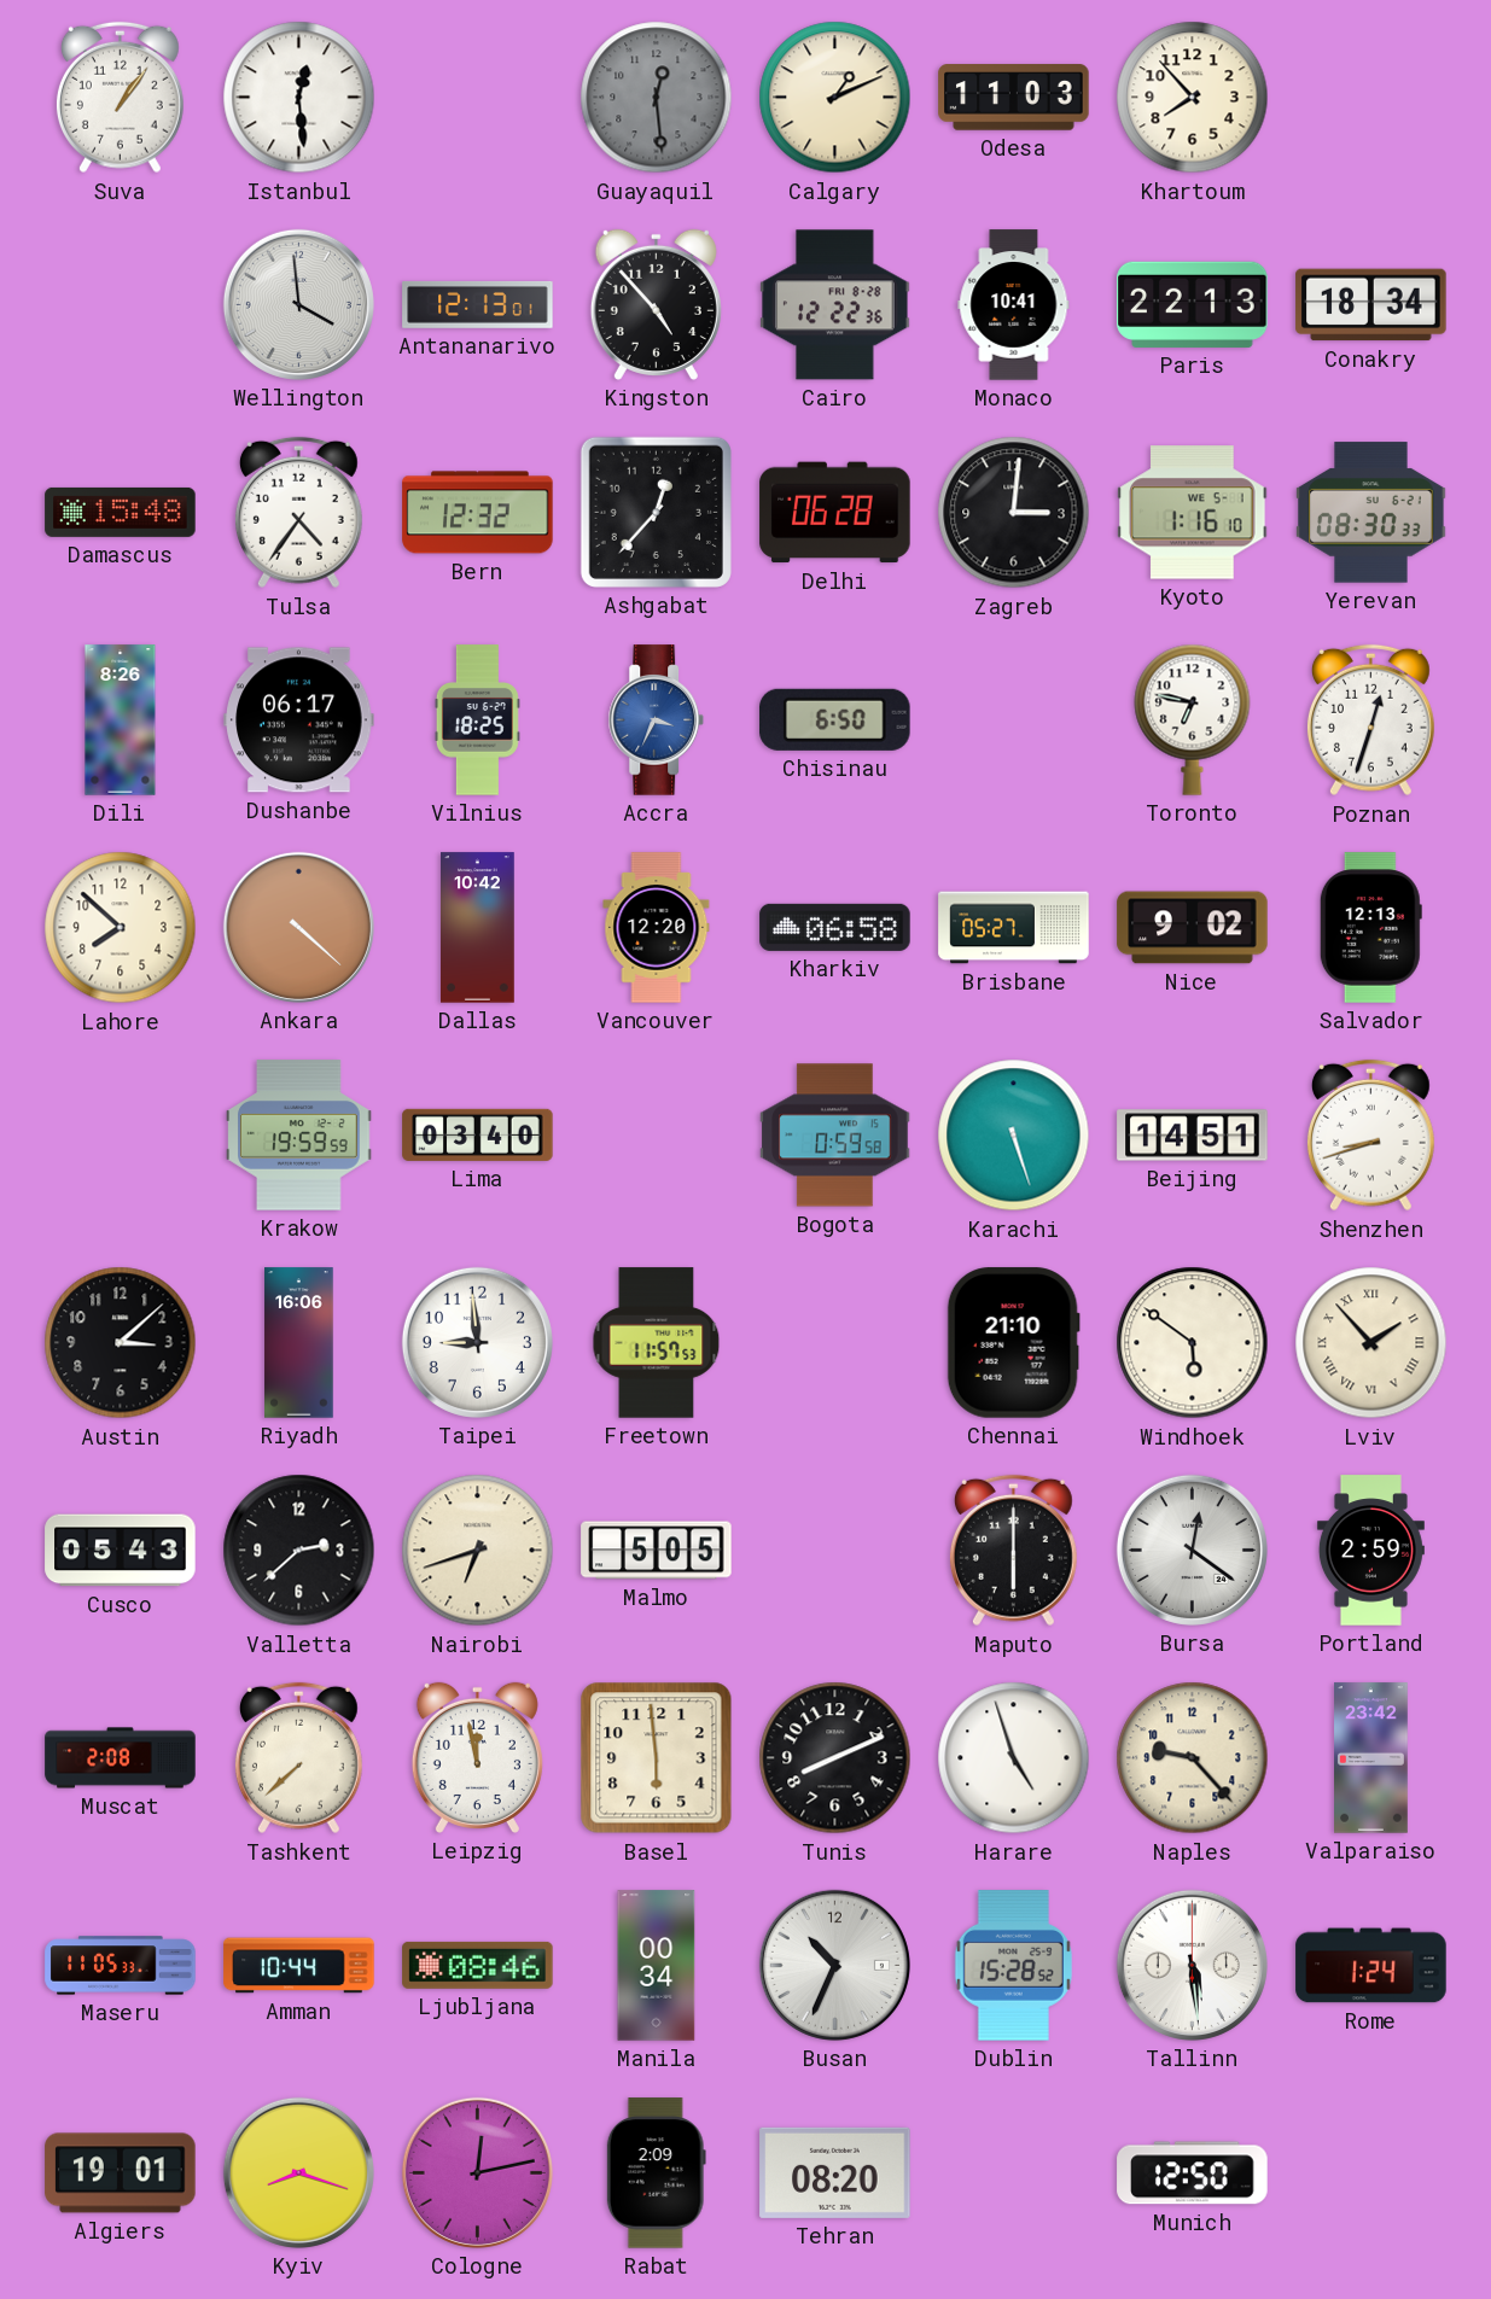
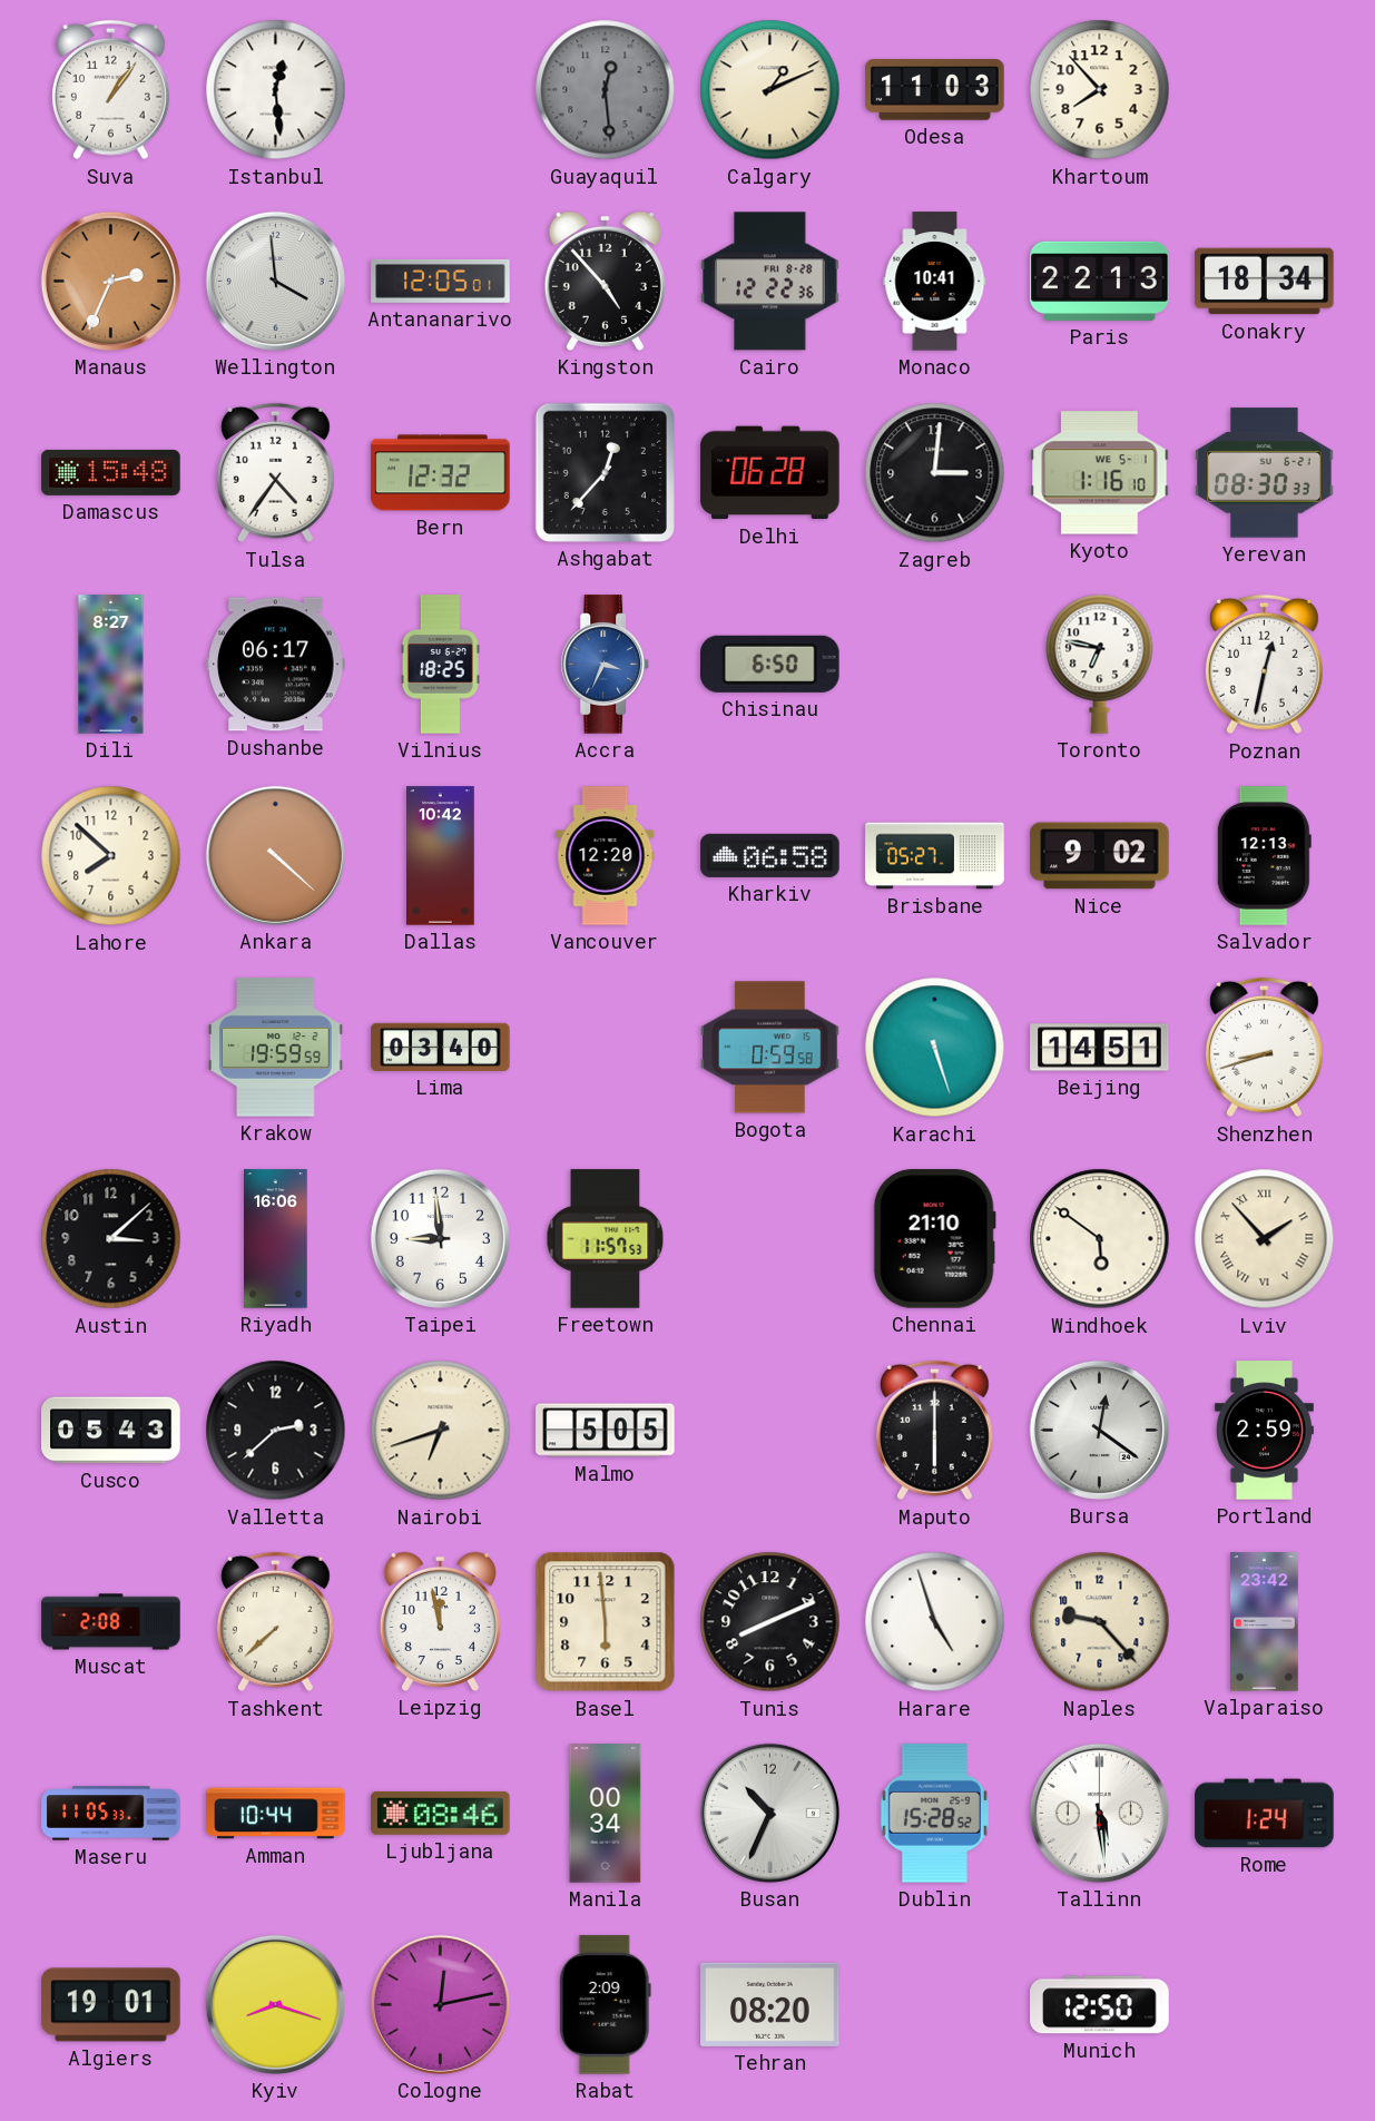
Manaus: none -> 2:34
Antananarivo: 12:13 -> 12:05
Dili: 8:26 -> 8:27
Poznan: 12:33 -> 12:32
